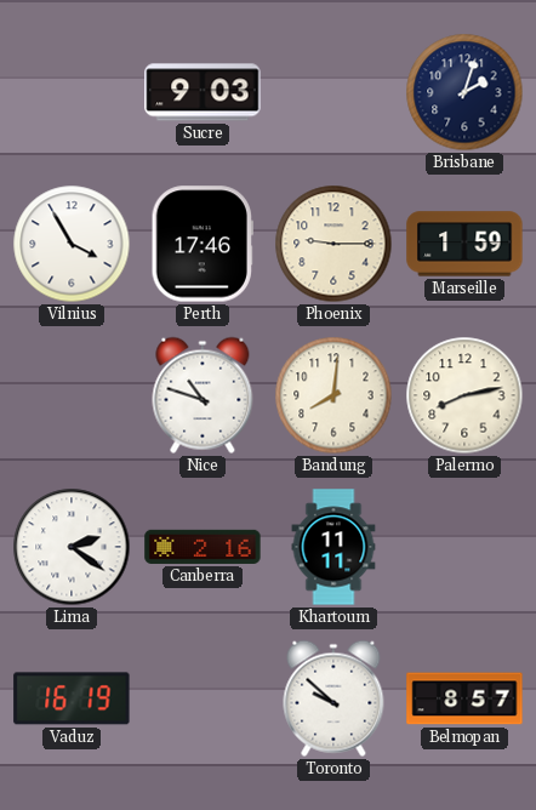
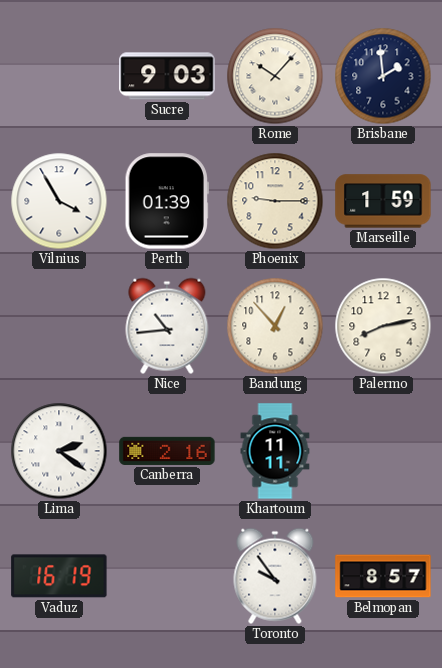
Rome: none -> 10:07
Brisbane: 2:03 -> 1:59
Perth: 17:46 -> 01:39
Nice: 10:48 -> 10:44
Bandung: 8:01 -> 12:53
Toronto: 9:52 -> 9:54
